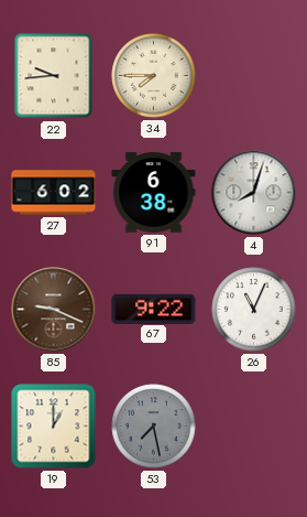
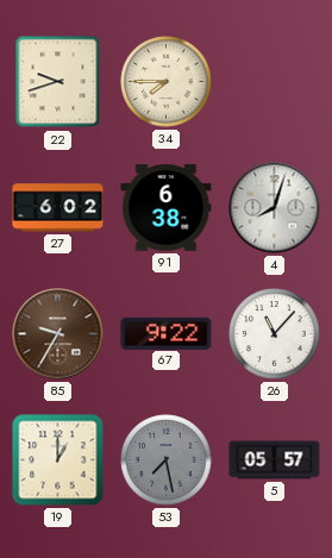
22: 9:44 -> 9:42
85: 9:19 -> 9:35
26: 11:04 -> 11:07
5: none -> 05:57
